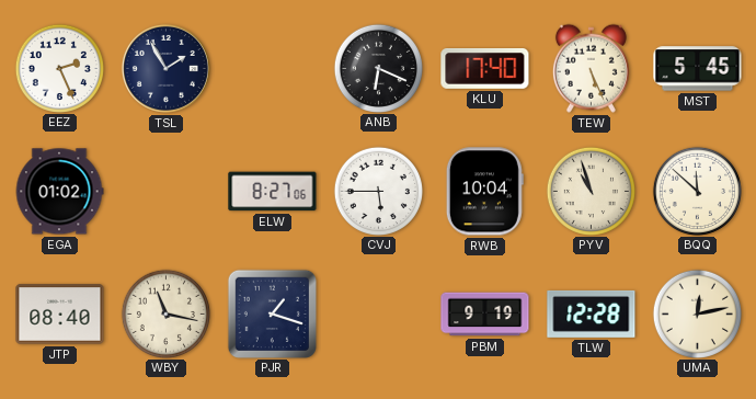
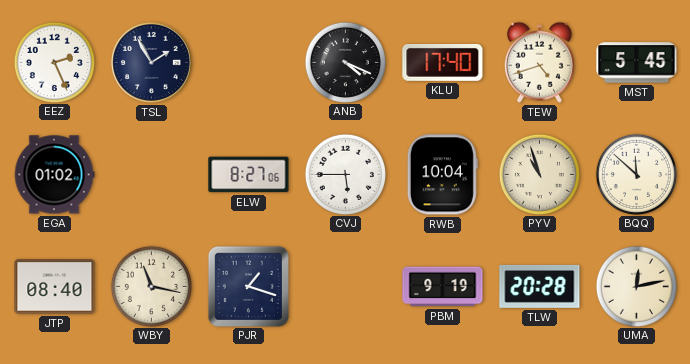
ANB: 6:19 -> 4:19
TEW: 5:26 -> 4:42
TLW: 12:28 -> 20:28
